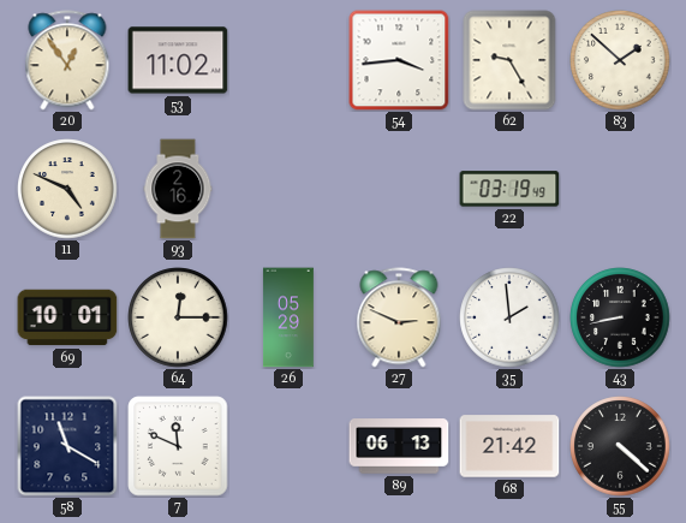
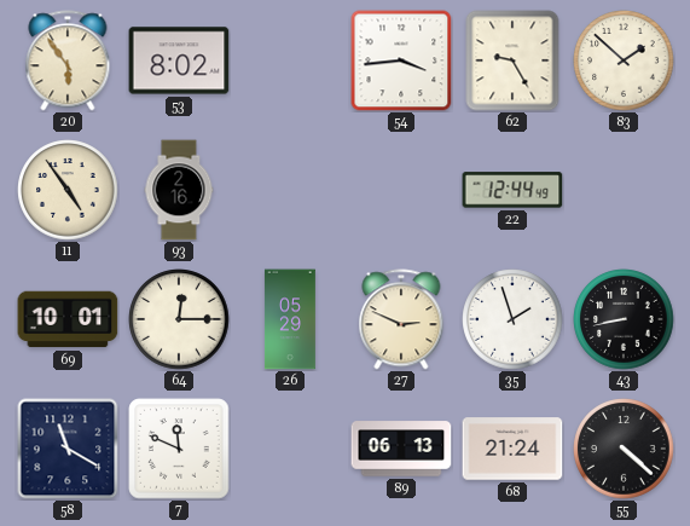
20: 12:54 -> 5:54
53: 11:02 -> 8:02
11: 4:49 -> 4:54
22: 03:19 -> 12:44
35: 1:59 -> 1:57
68: 21:42 -> 21:24
